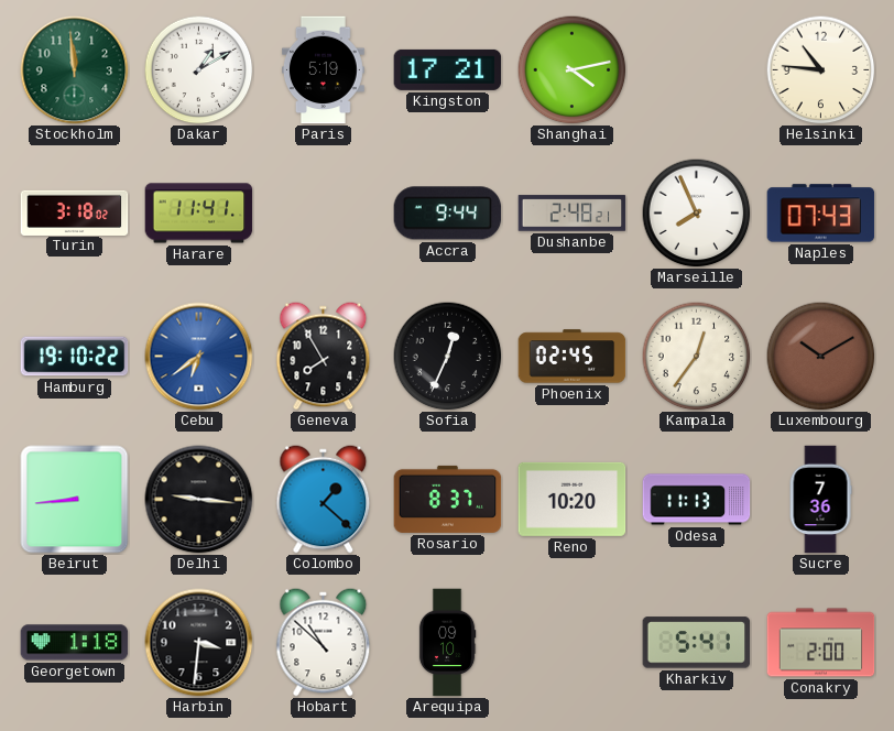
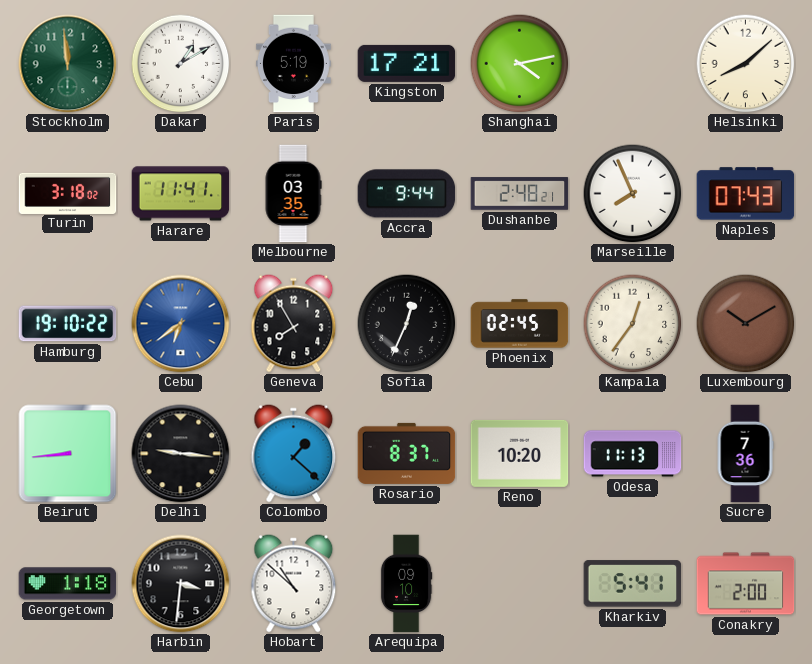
Helsinki: 10:46 -> 8:08
Melbourne: none -> 03:35
